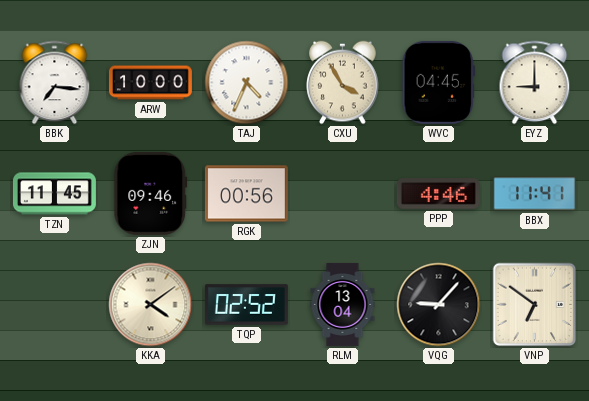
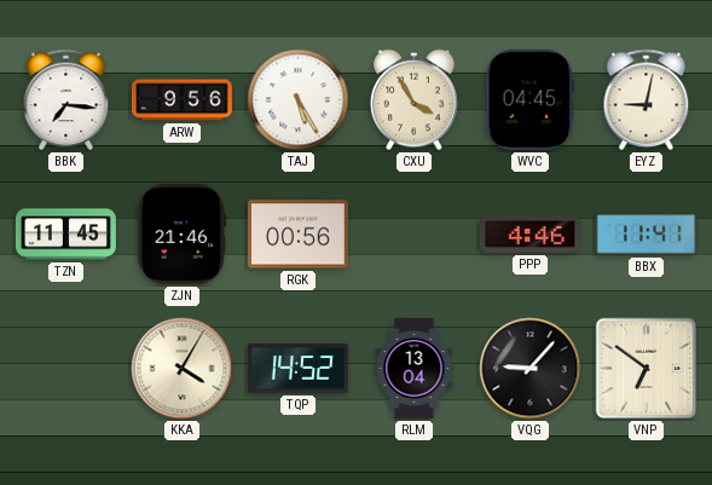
ARW: 10:00 -> 9:56
TAJ: 4:34 -> 5:25
EYZ: 9:00 -> 9:02
ZJN: 09:46 -> 21:46
KKA: 4:09 -> 4:05
TQP: 02:52 -> 14:52
